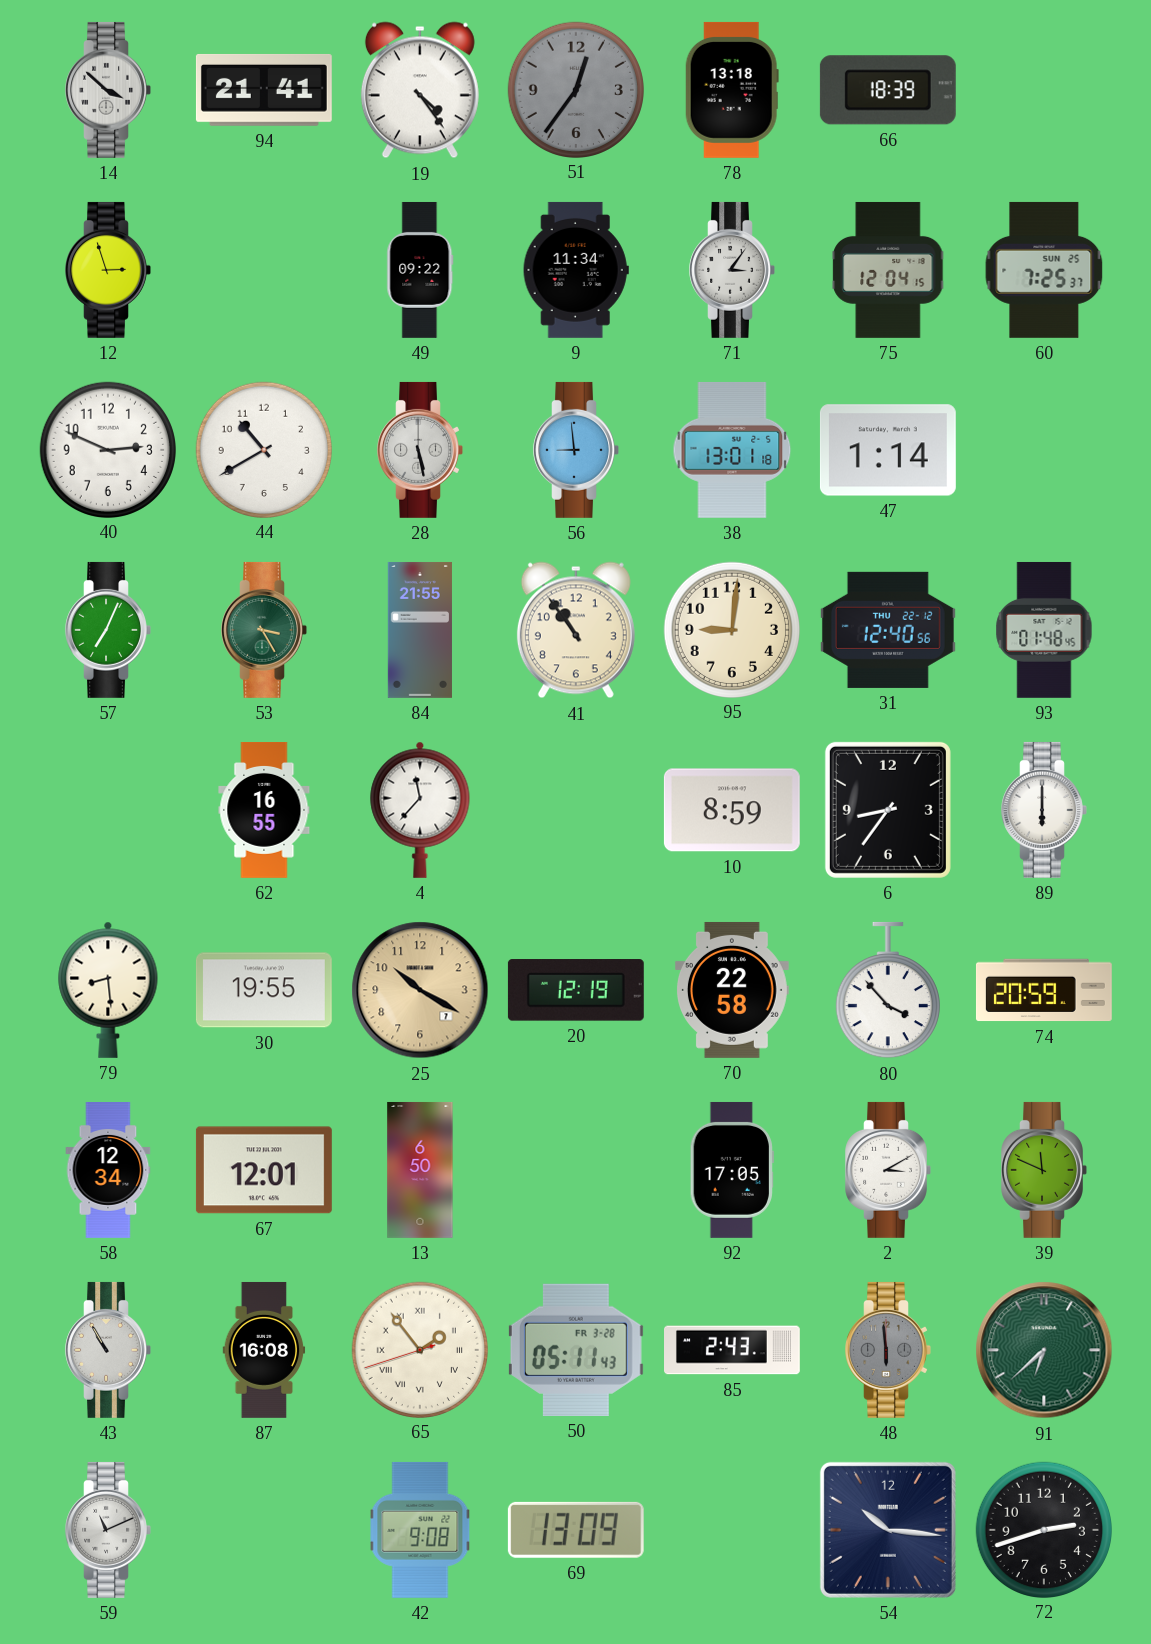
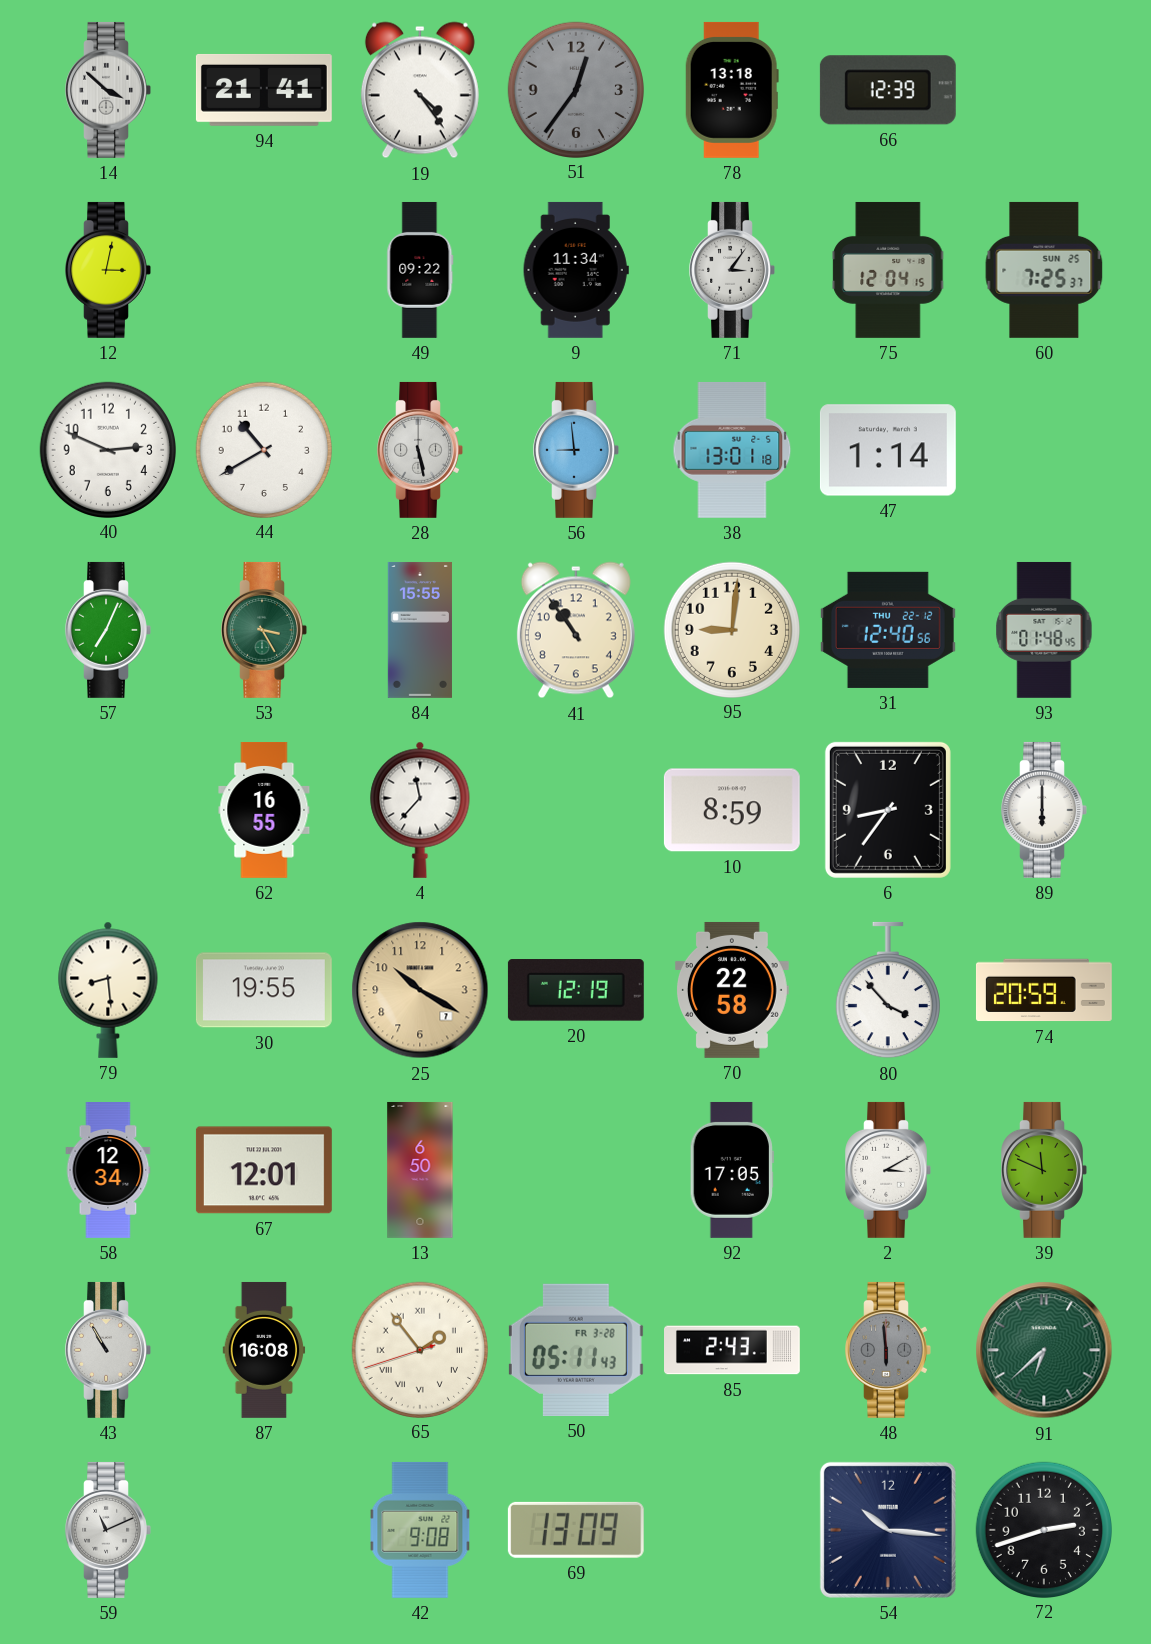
66: 18:39 -> 12:39
12: 2:57 -> 3:02
84: 21:55 -> 15:55
